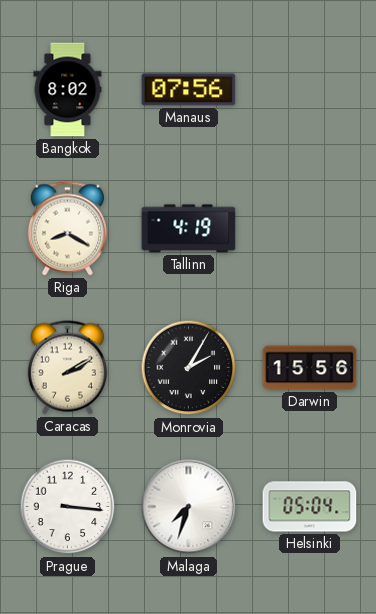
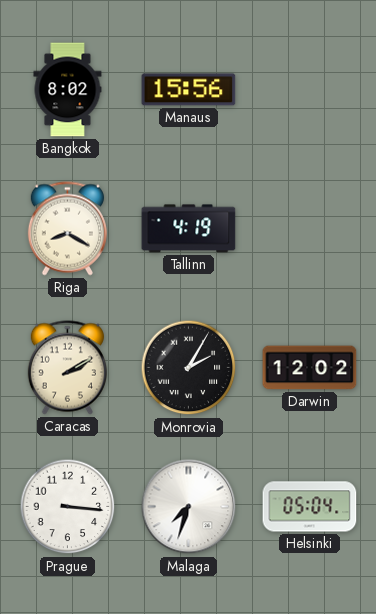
Manaus: 07:56 -> 15:56
Darwin: 15:56 -> 12:02
